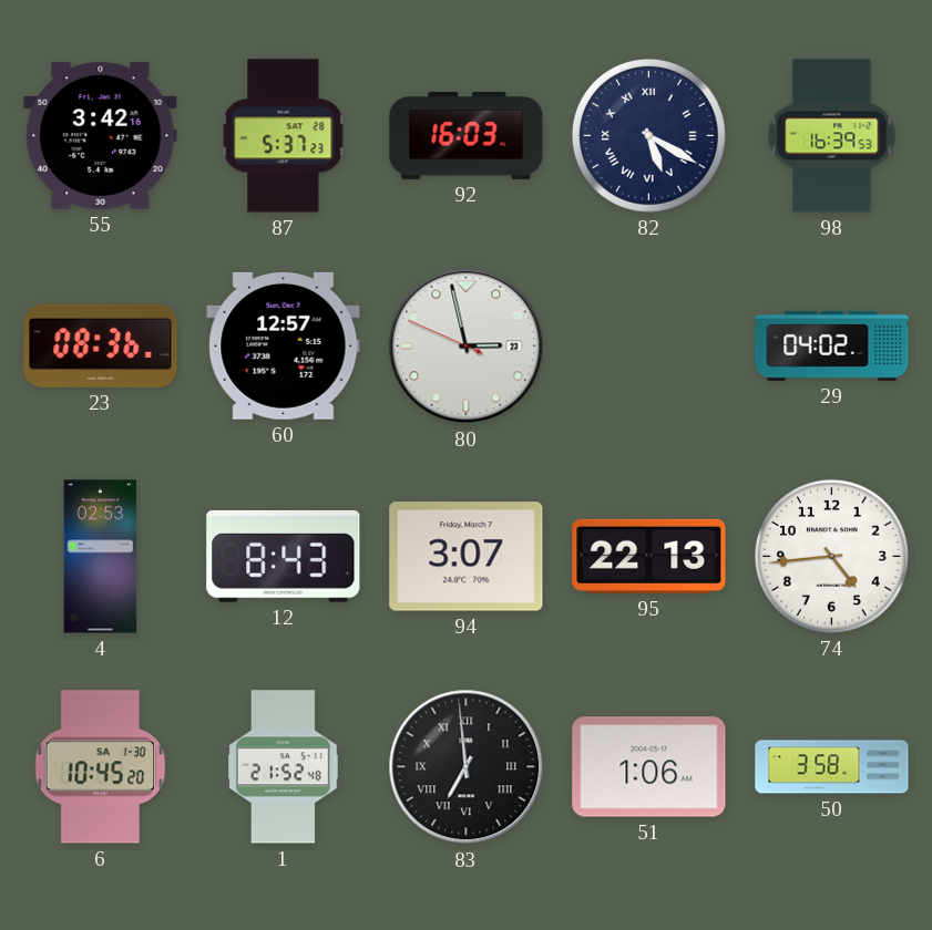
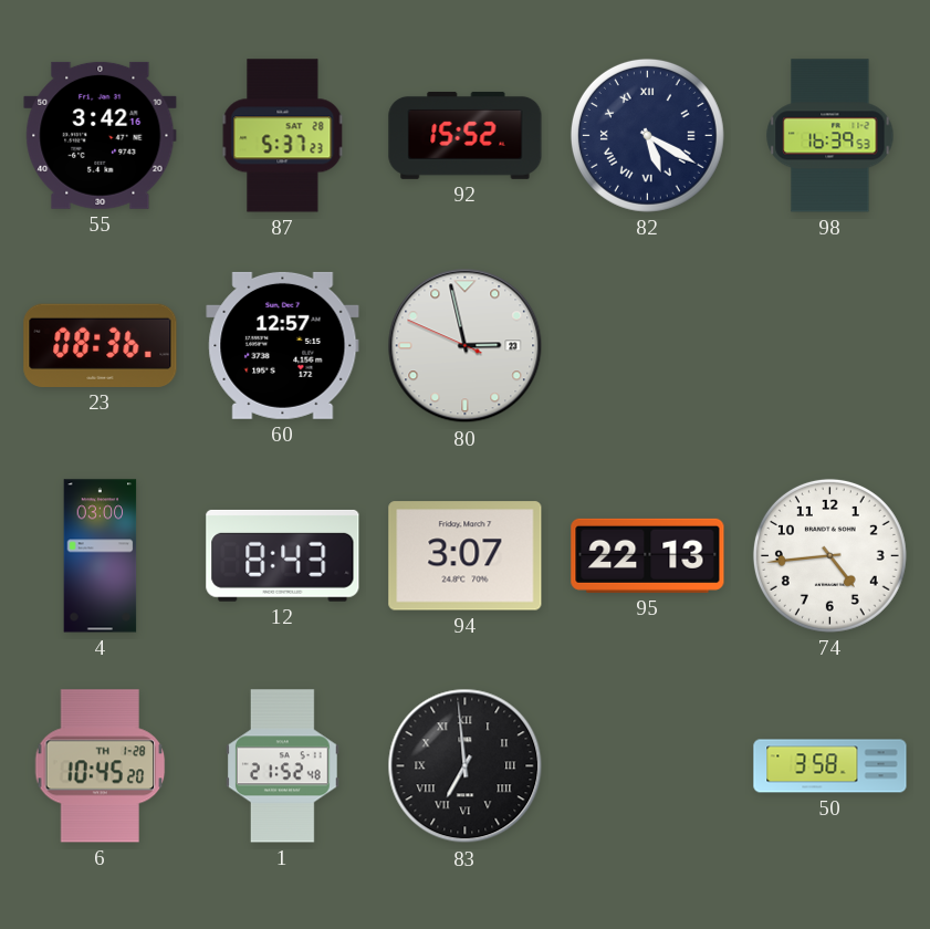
92: 16:03 -> 15:52
29: 04:02 -> none
4: 02:53 -> 03:00
6 date: SA 1-30 -> TH 1-28
51: 1:06 -> none
